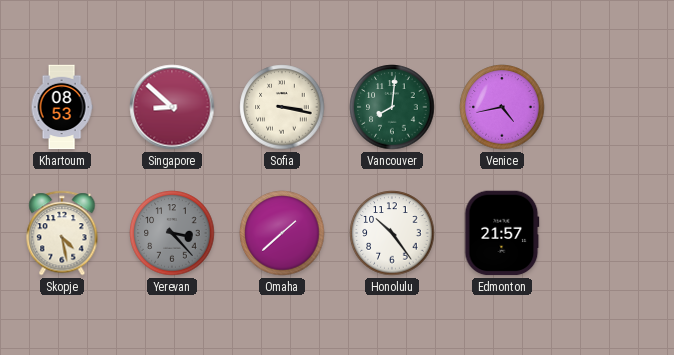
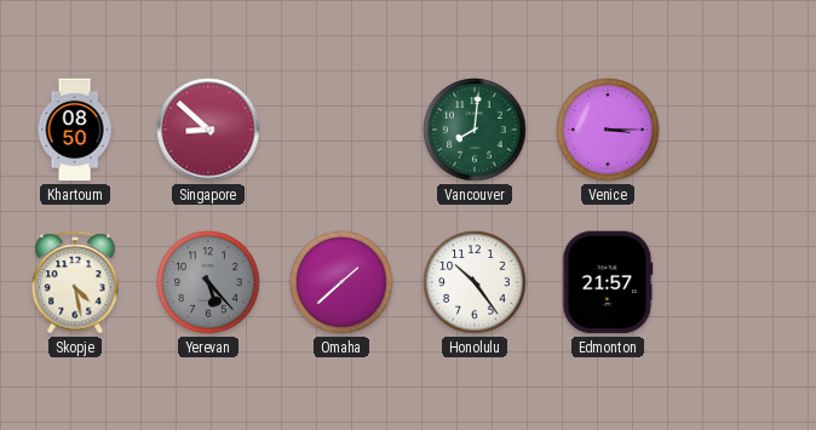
Khartoum: 08:53 -> 08:50
Sofia: 3:17 -> none
Venice: 4:43 -> 3:15
Yerevan: 3:23 -> 5:23
